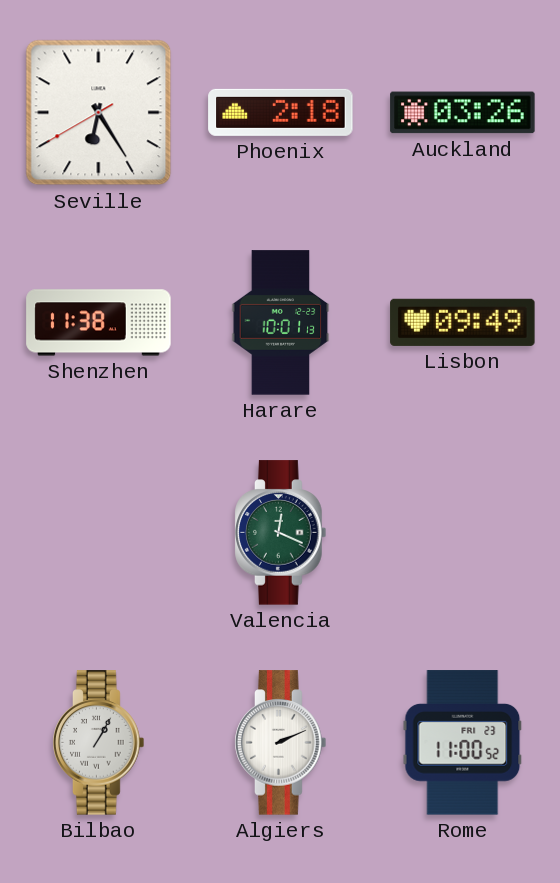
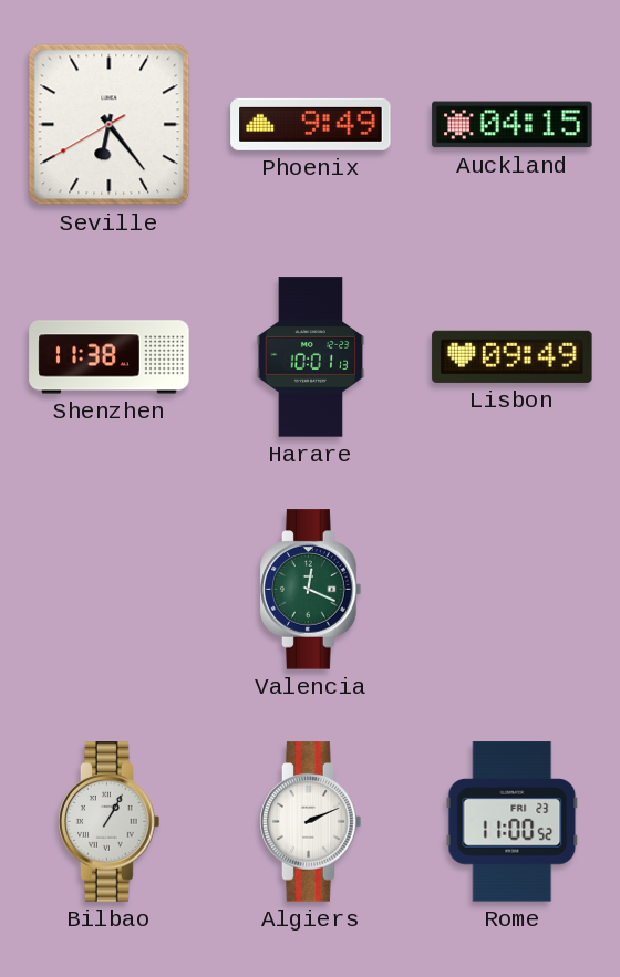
Seville: 6:24 -> 6:23
Phoenix: 2:18 -> 9:49
Auckland: 03:26 -> 04:15
